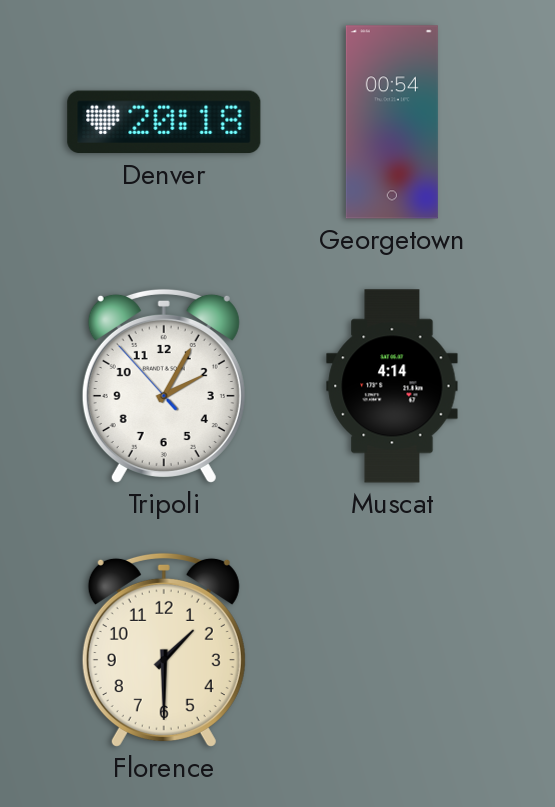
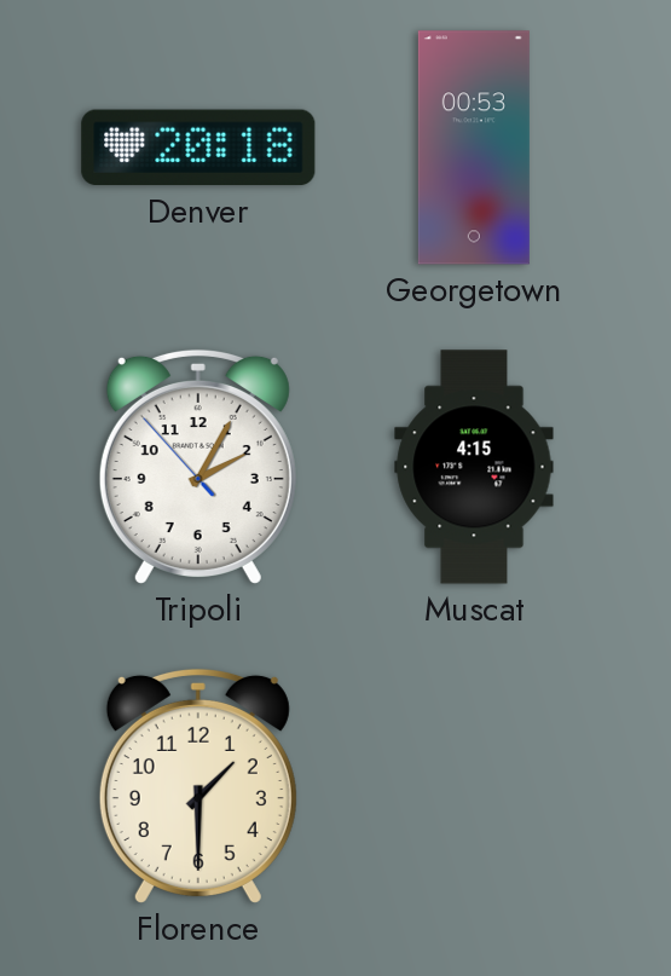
Georgetown: 00:54 -> 00:53
Muscat: 4:14 -> 4:15
